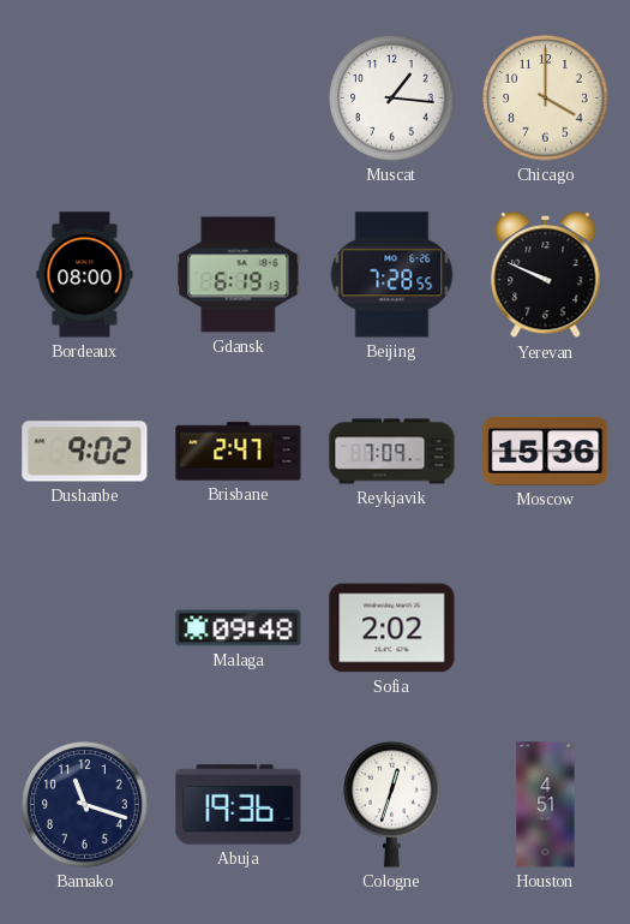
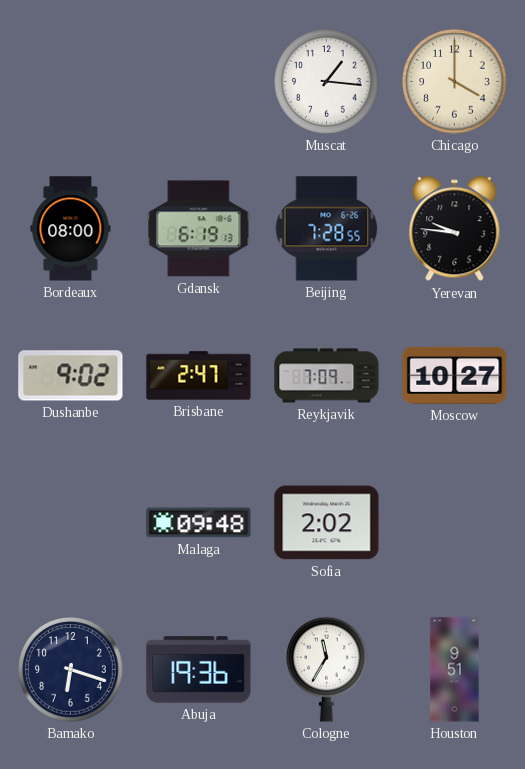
Yerevan: 9:49 -> 9:46
Moscow: 15:36 -> 10:27
Bamako: 11:18 -> 6:18
Cologne: 12:33 -> 11:35
Houston: 4:51 -> 9:51
